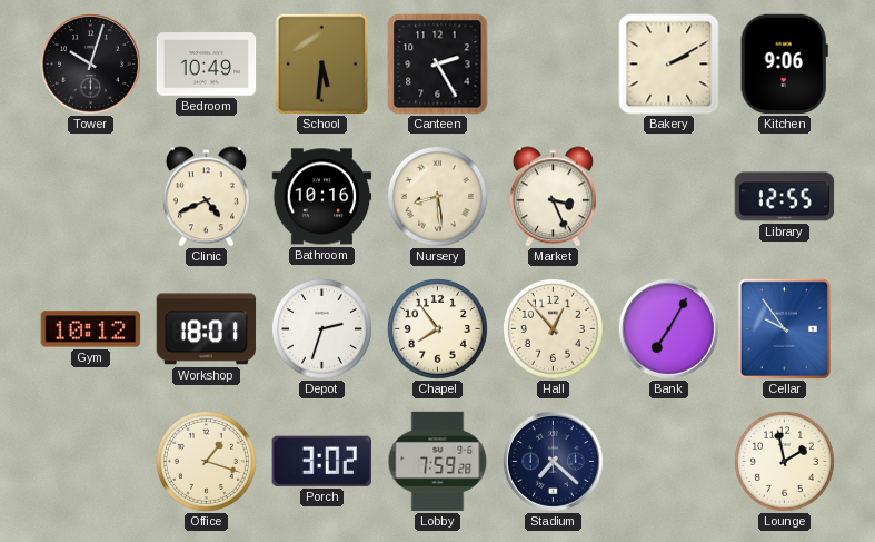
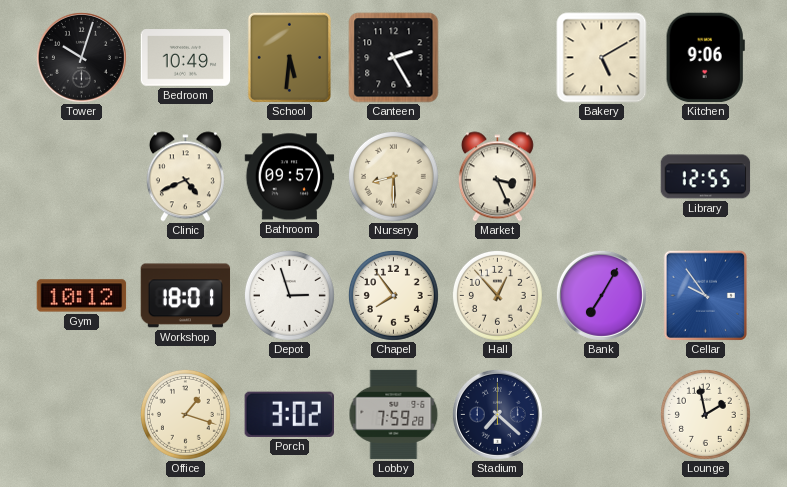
Bakery: 2:10 -> 5:10
Bathroom: 10:16 -> 09:57
Nursery: 8:29 -> 8:30
Depot: 2:33 -> 2:57
